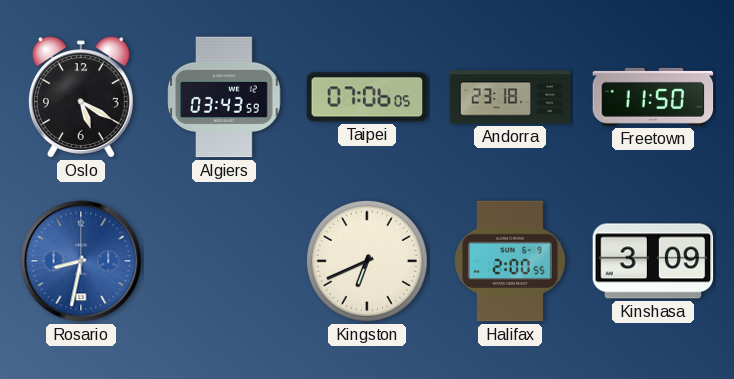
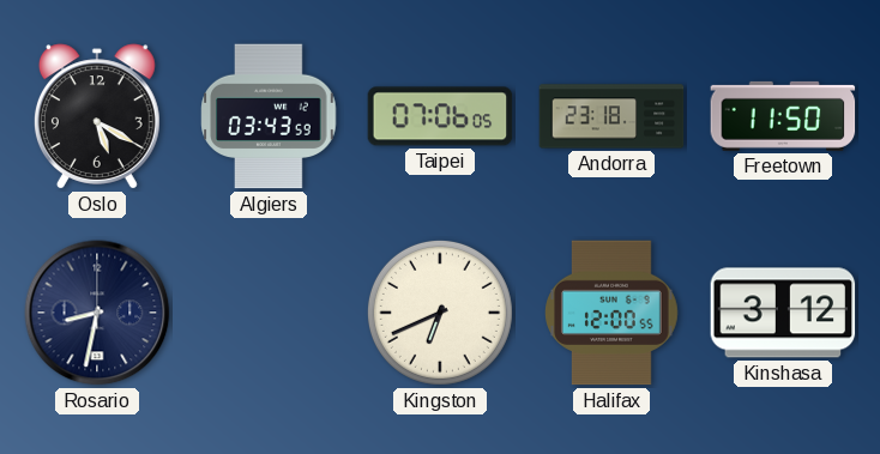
Rosario dial: blue -> navy
Halifax: 2:00 -> 12:00
Kinshasa: 3:09 -> 3:12
